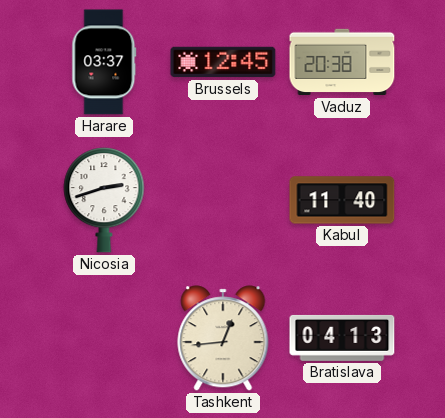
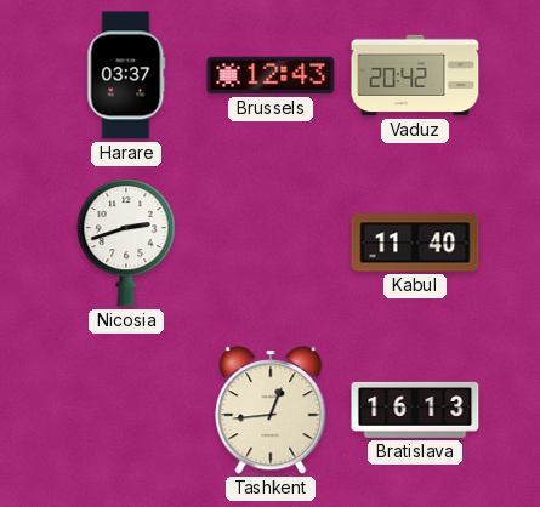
Brussels: 12:45 -> 12:43
Vaduz: 20:38 -> 20:42
Bratislava: 04:13 -> 16:13
